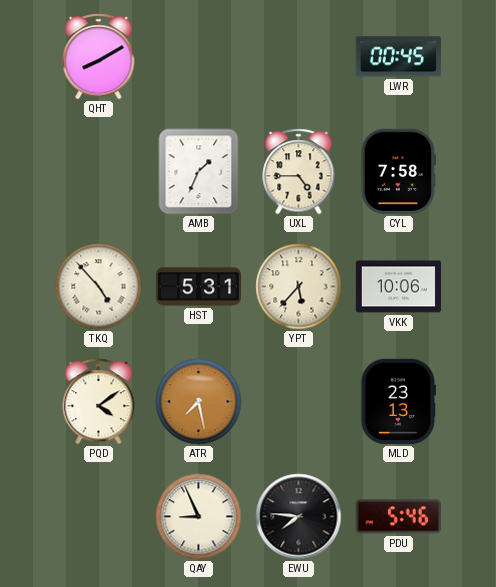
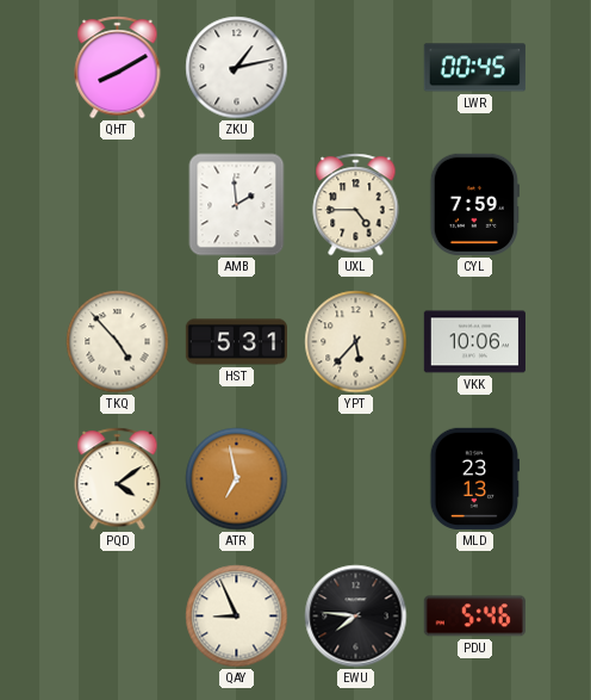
ZKU: none -> 1:13
AMB: 1:34 -> 1:59
CYL: 7:58 -> 7:59
ATR: 7:28 -> 6:58
